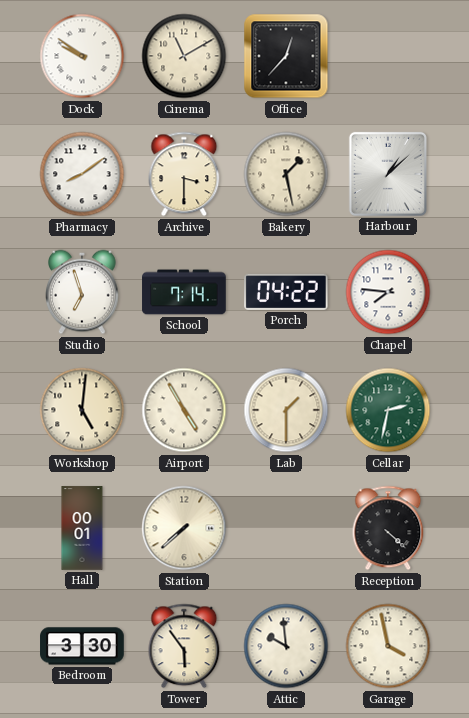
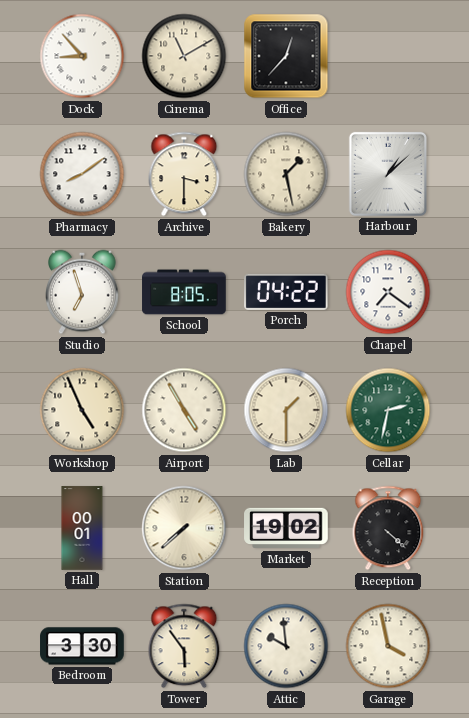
Dock: 9:51 -> 8:53
School: 7:14 -> 8:05
Chapel: 7:46 -> 7:21
Workshop: 5:01 -> 4:56
Market: none -> 19:02
